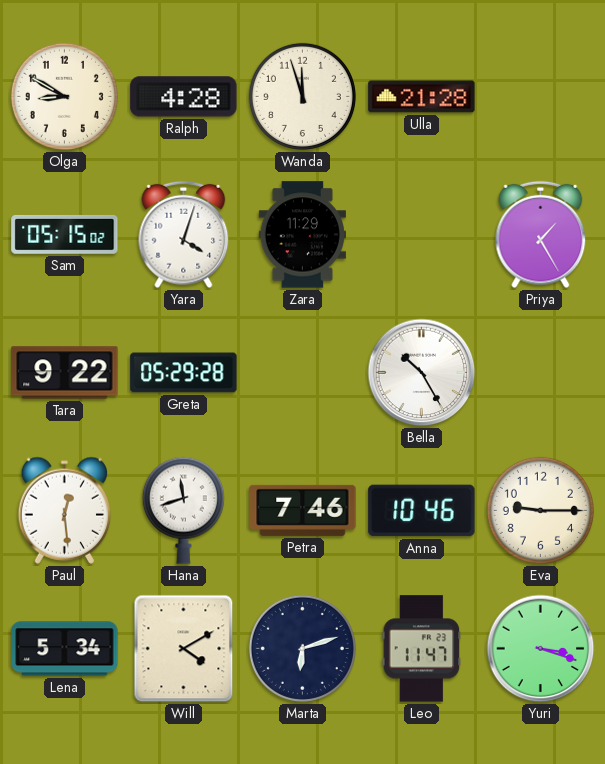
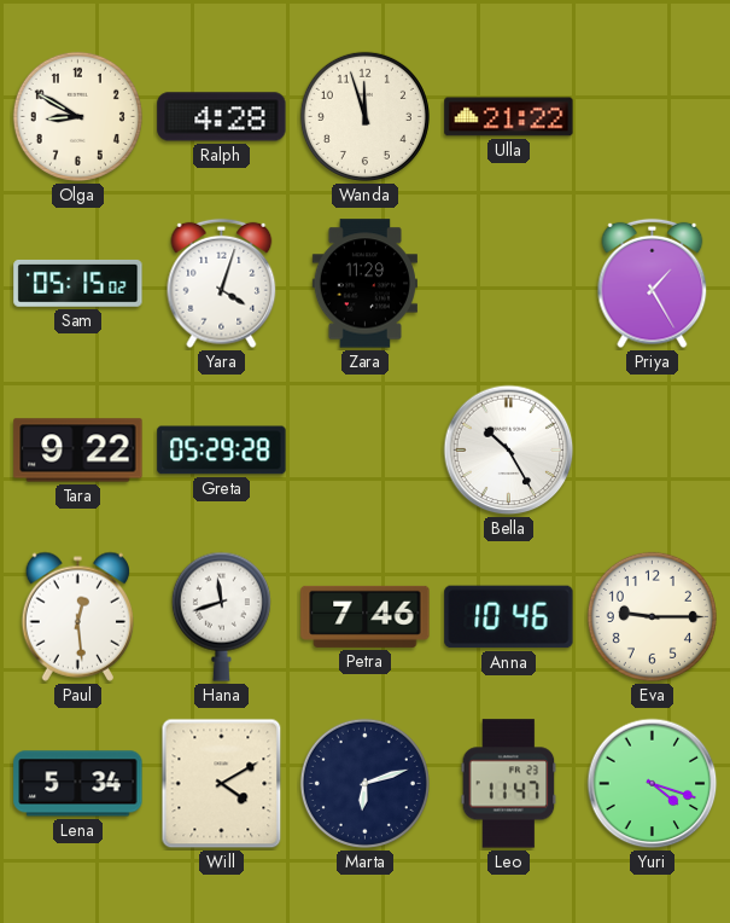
Ulla: 21:28 -> 21:22
Yuri: 3:18 -> 4:18
